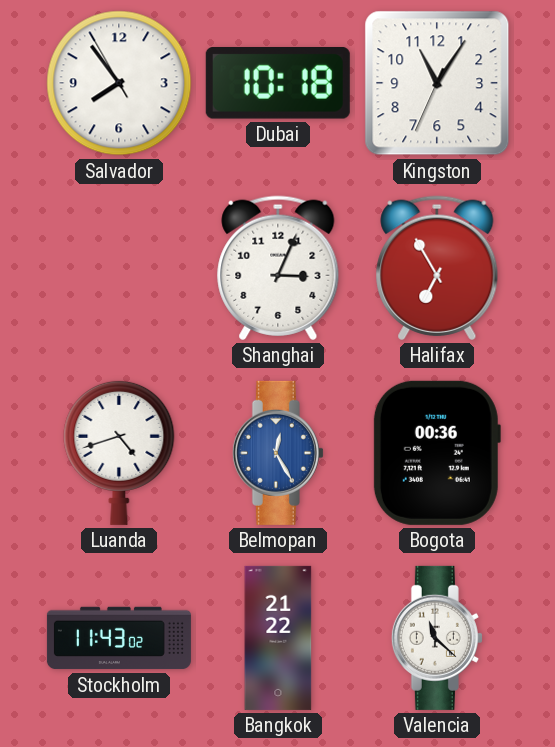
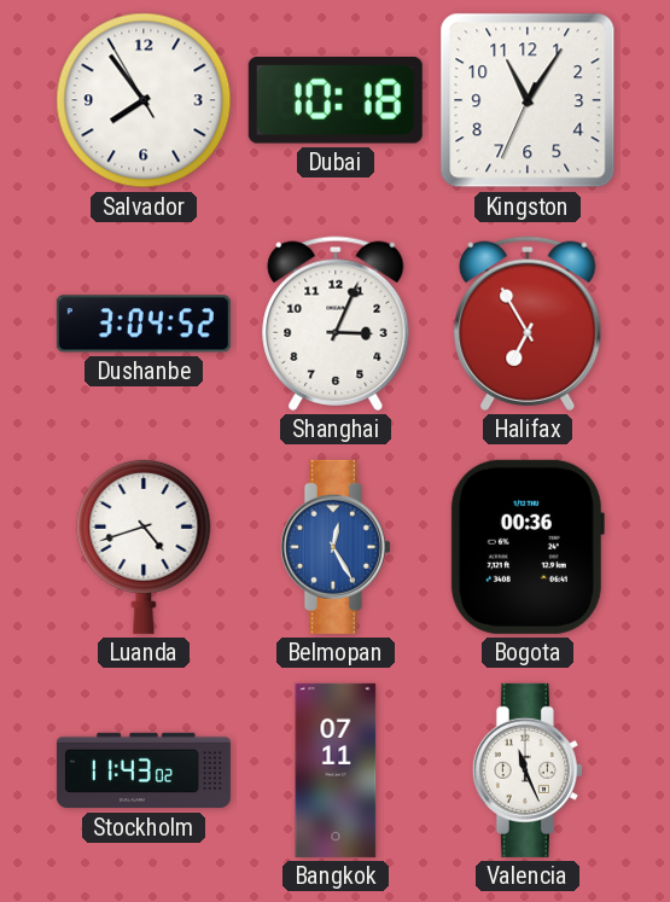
Dushanbe: none -> 3:04
Bangkok: 21:22 -> 07:11
Valencia: 11:22 -> 11:26
